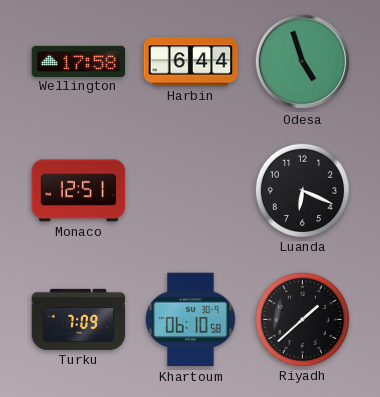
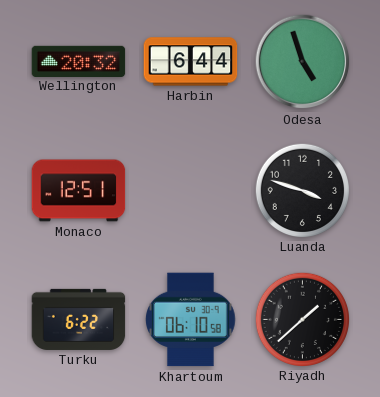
Wellington: 17:58 -> 20:32
Luanda: 6:19 -> 3:48
Turku: 7:09 -> 6:22
